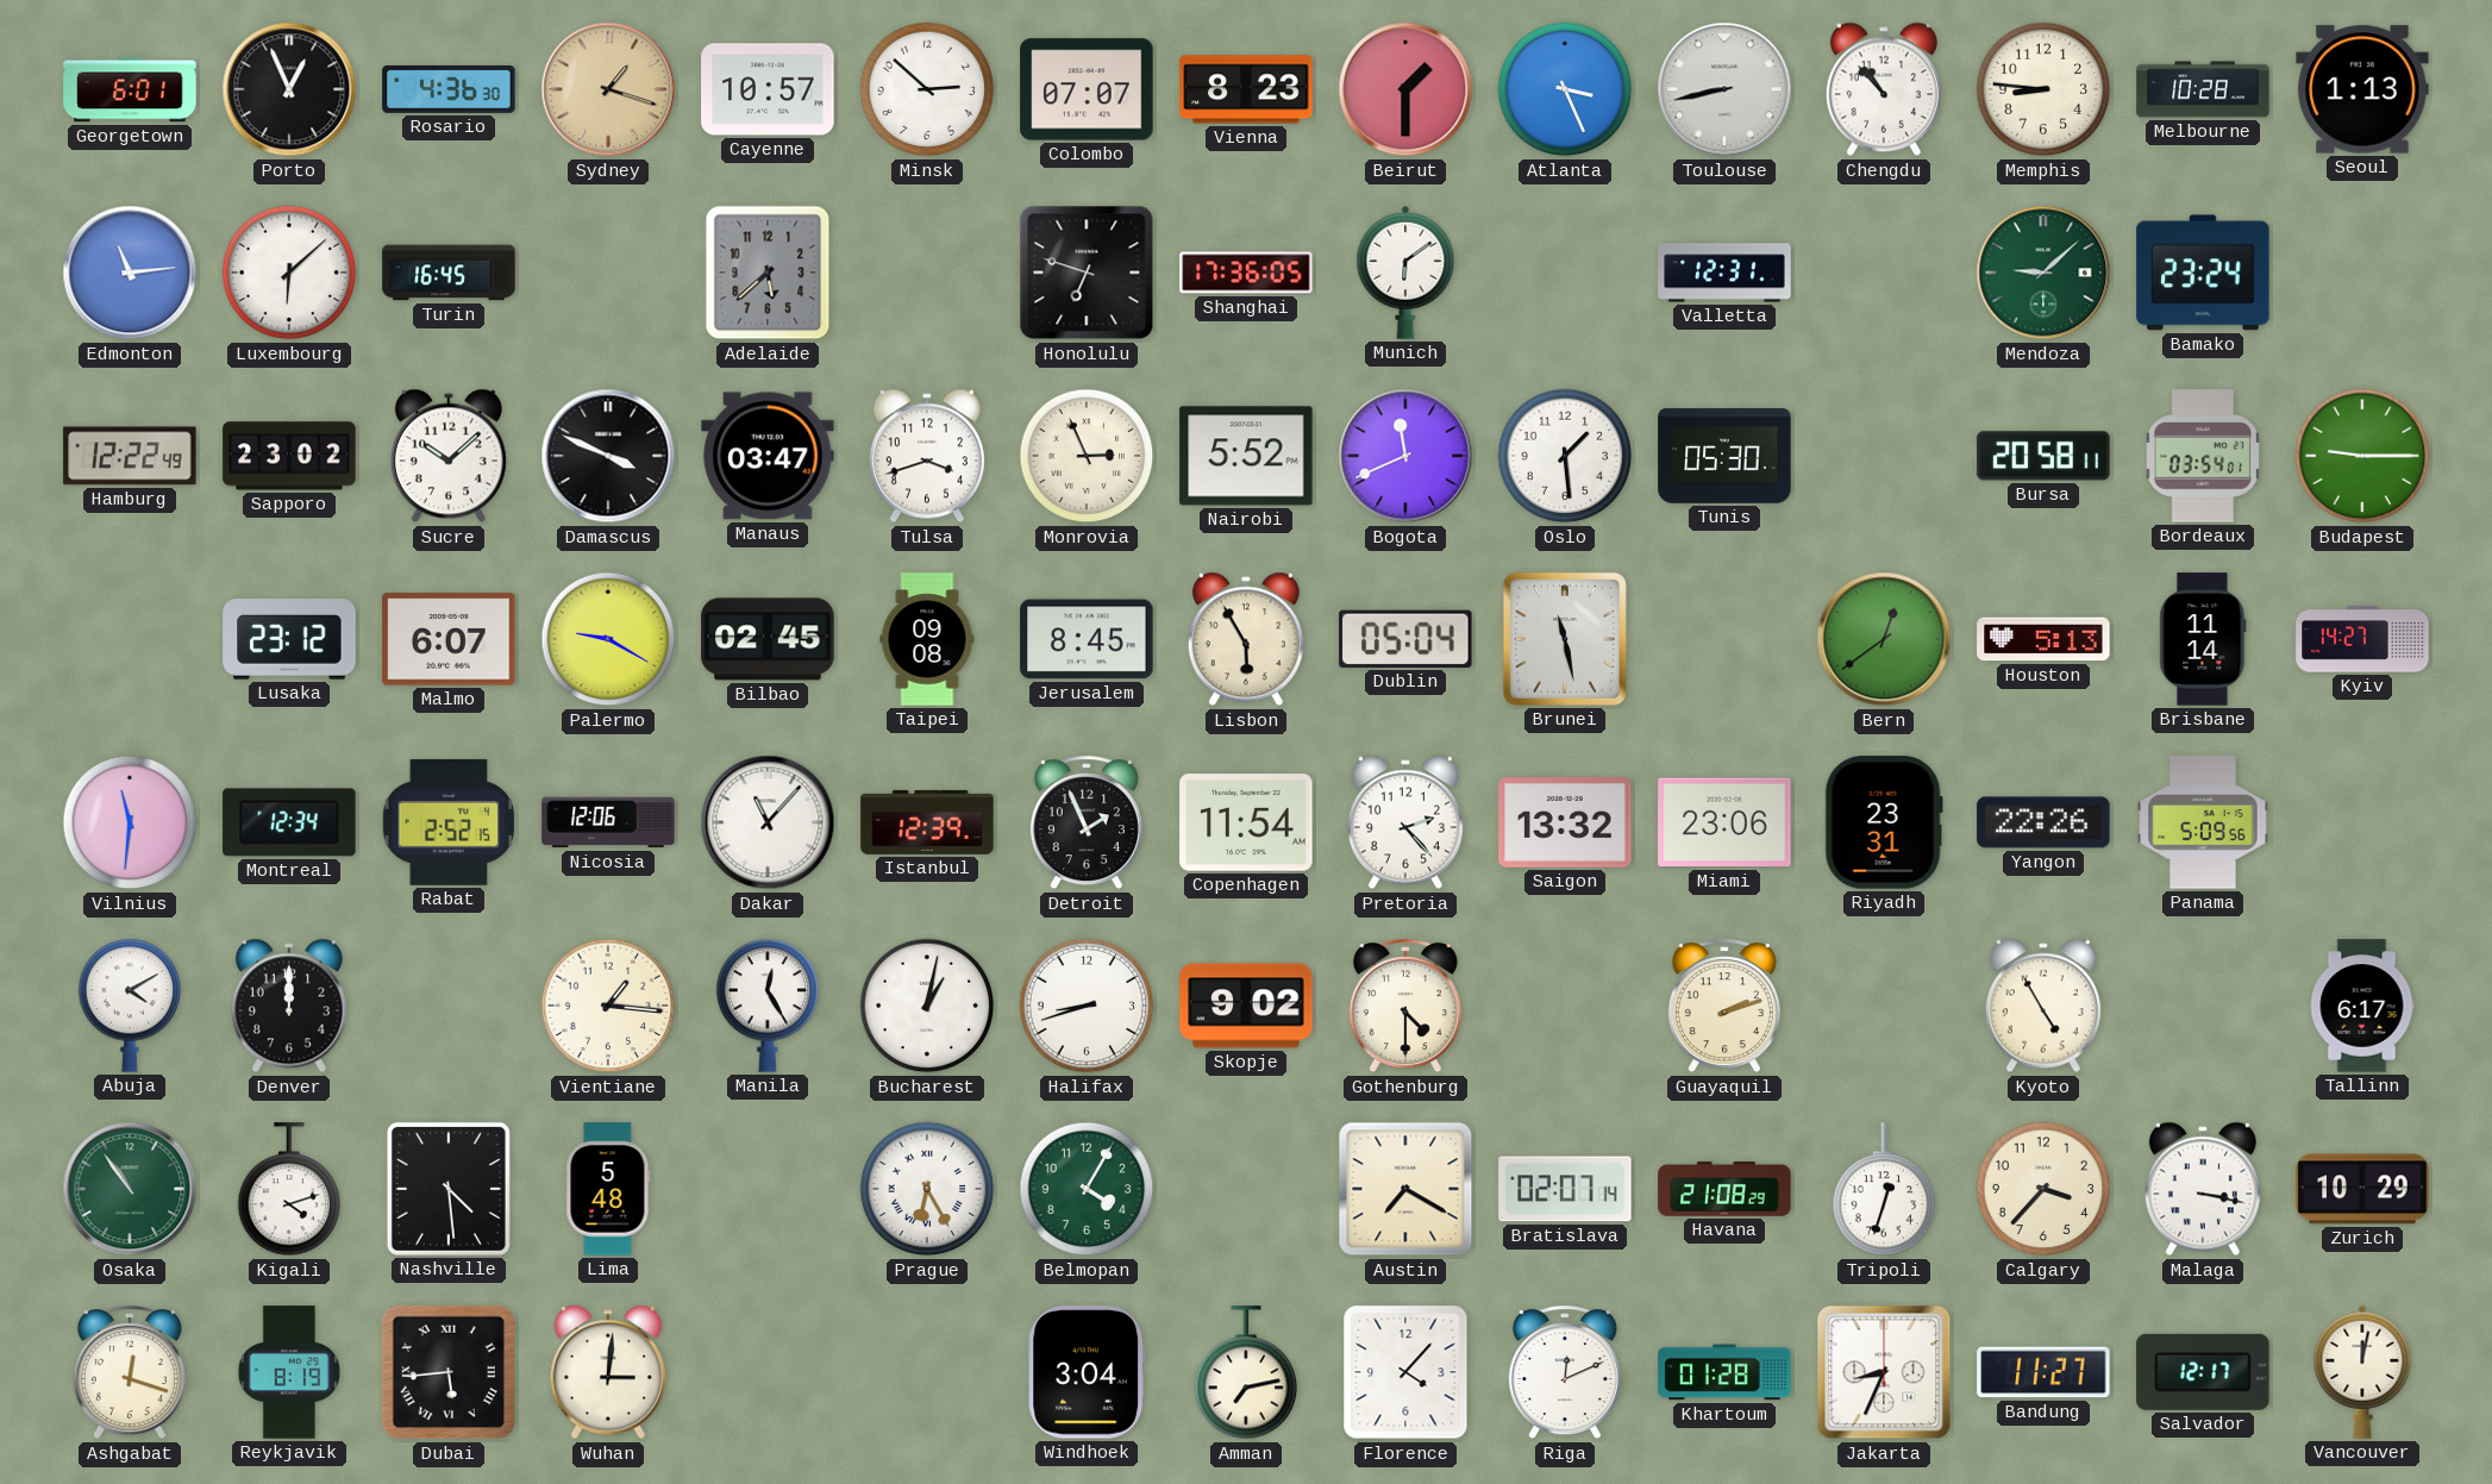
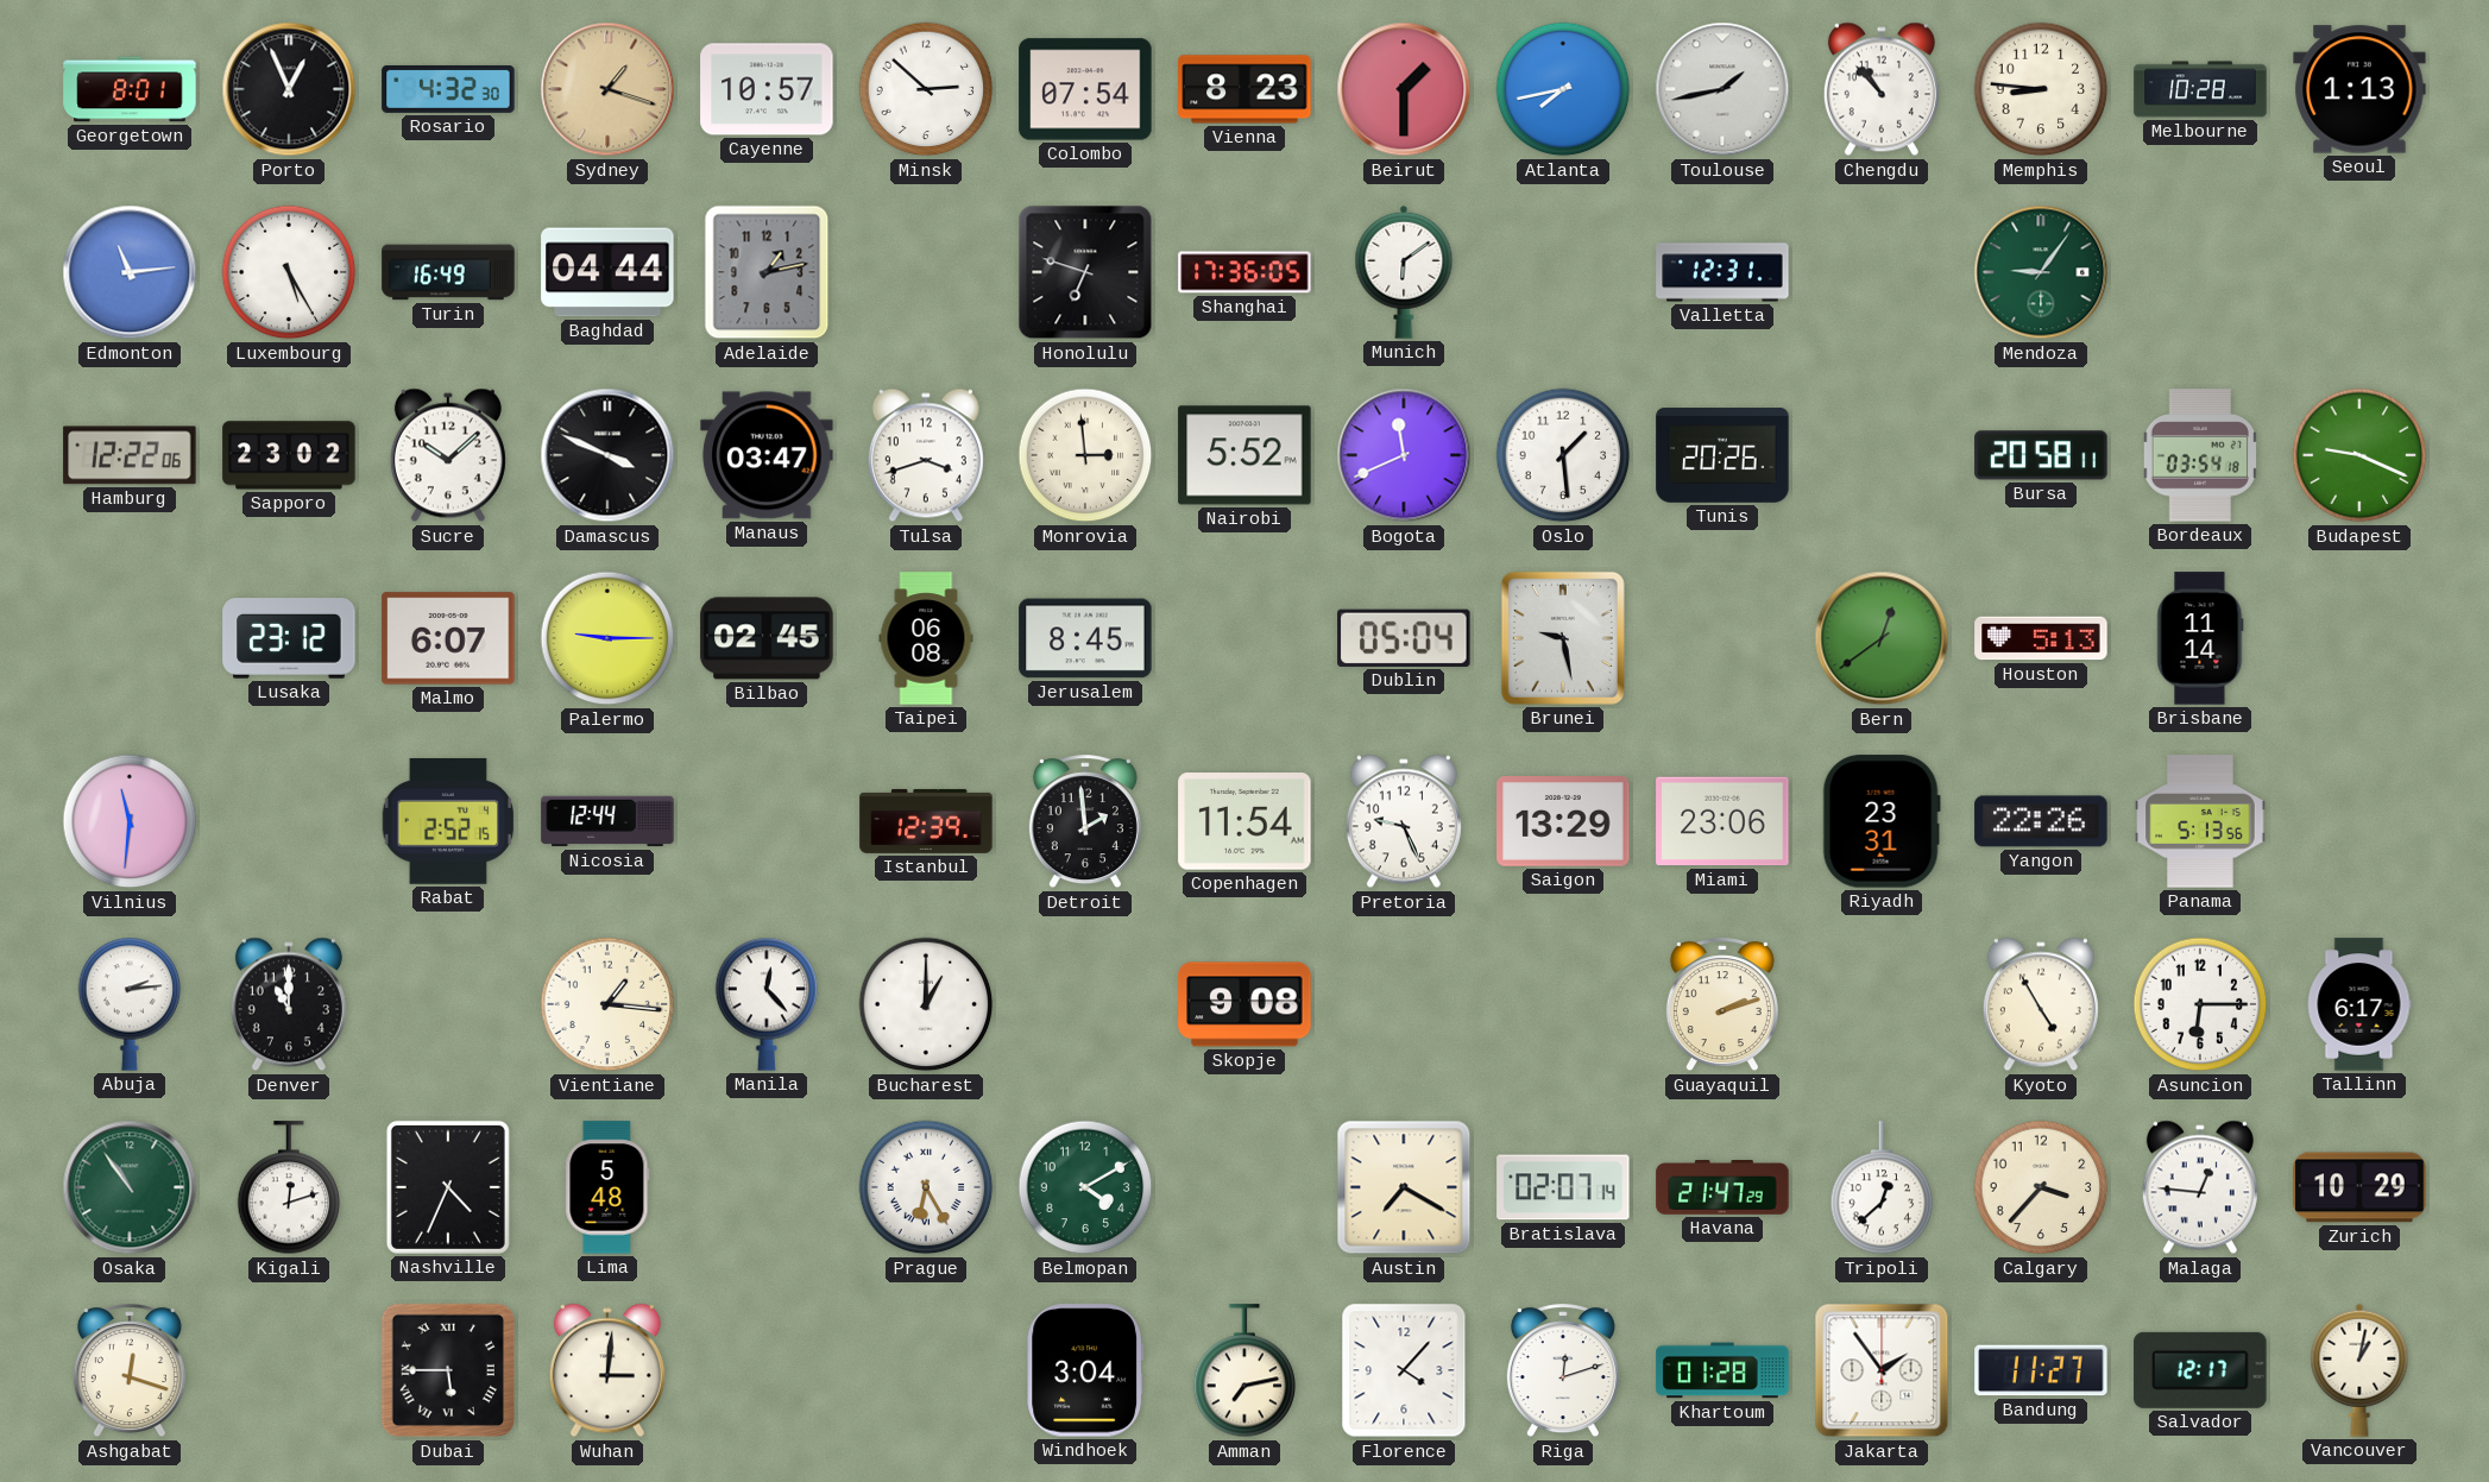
Georgetown: 6:01 -> 8:01
Rosario: 4:36 -> 4:32
Colombo: 07:07 -> 07:54
Atlanta: 3:26 -> 7:43
Toulouse: 8:43 -> 1:43
Luxembourg: 6:08 -> 5:25
Turin: 16:45 -> 16:49
Baghdad: none -> 04:44
Adelaide: 5:38 -> 1:13
Mendoza: 9:08 -> 9:06
Bamako: 23:24 -> none
Hamburg: 12:22:49 -> 12:22:06
Monrovia: 2:56 -> 2:59
Tunis: 05:30 -> 20:26
Bordeaux: 03:54:01 -> 03:54:18
Budapest: 9:15 -> 9:19
Palermo: 9:20 -> 9:15
Taipei: 09:08 -> 06:08
Lisbon: 5:55 -> none
Brunei: 11:28 -> 9:28
Kyiv: 14:27 -> none
Montreal: 12:34 -> none
Nicosia: 12:06 -> 12:44
Dakar: 11:07 -> none
Detroit: 1:56 -> 1:59
Pretoria: 2:23 -> 9:26
Saigon: 13:32 -> 13:29
Panama: 5:09 -> 5:13
Abuja: 4:10 -> 2:14
Denver: 12:00 -> 11:00
Manila: 12:25 -> 12:23
Bucharest: 1:02 -> 1:00
Halifax: 8:42 -> none
Skopje: 9:02 -> 9:08
Gothenburg: 4:30 -> none
Asuncion: none -> 6:15
Kigali: 4:12 -> 12:12
Nashville: 4:29 -> 4:34
Belmopan: 4:05 -> 4:10
Havana: 21:08 -> 21:47
Tripoli: 12:33 -> 12:38
Malaga: 3:17 -> 12:46
Reykjavik: 8:19 -> none
Dubai: 5:44 -> 5:45
Riga: 12:11 -> 12:12
Jakarta: 8:34 -> 1:54
Vancouver: 12:02 -> 1:02
